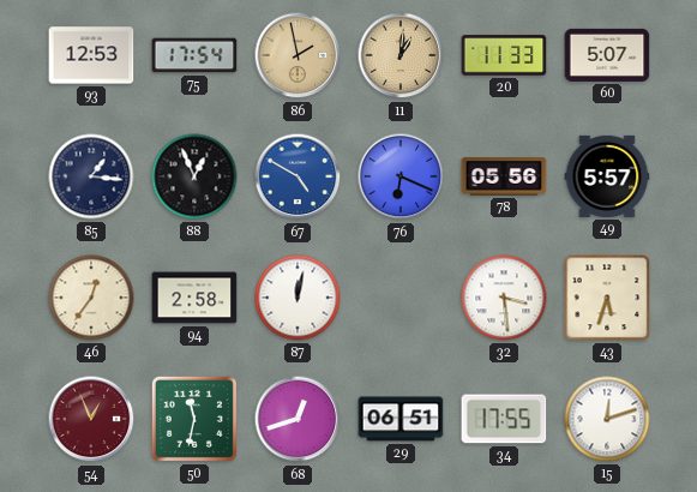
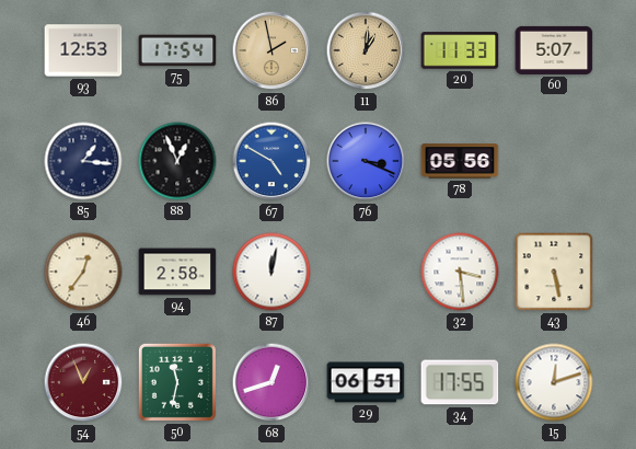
76: 6:19 -> 3:19
49: 5:57 -> none
43: 5:33 -> 5:28
